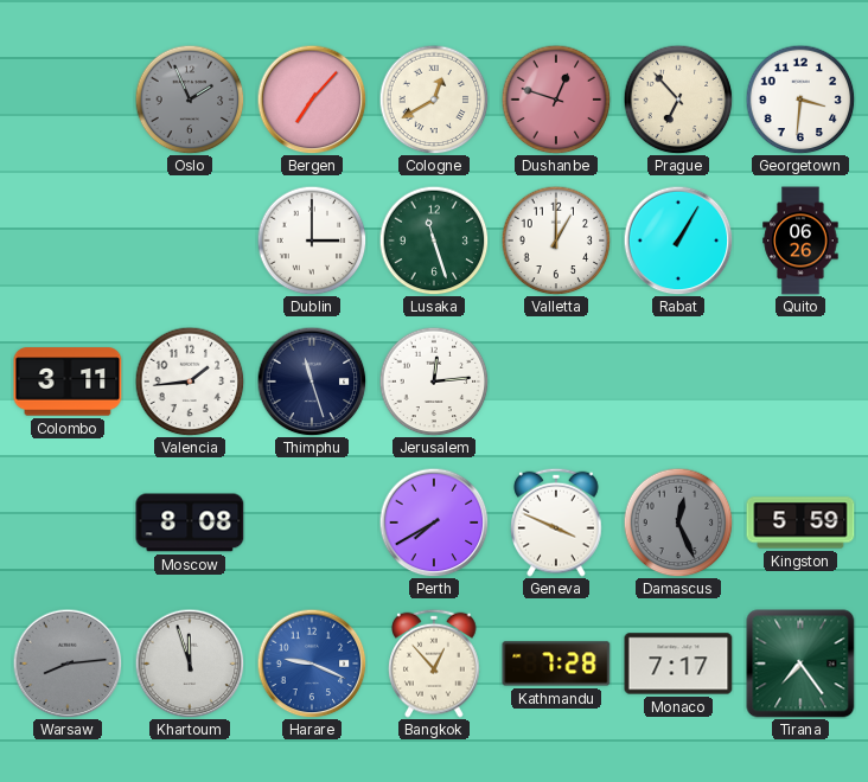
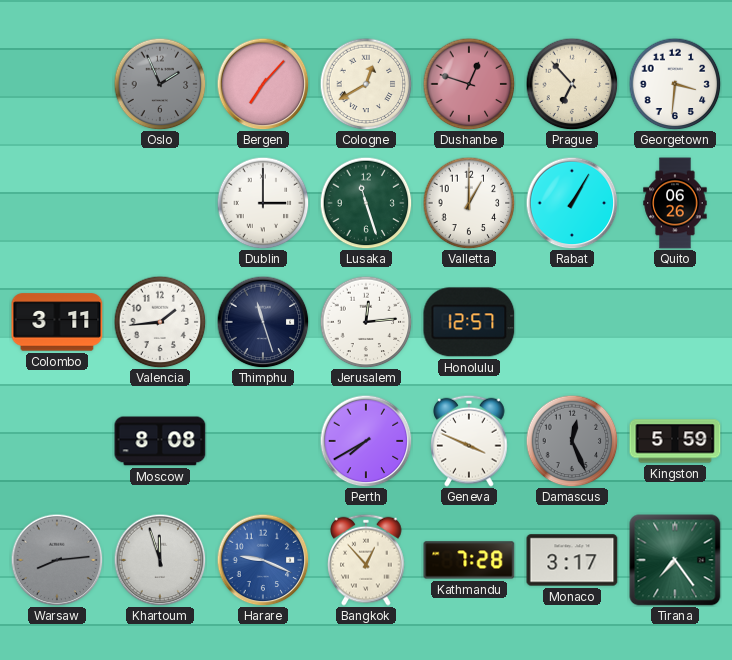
Honolulu: none -> 12:57
Monaco: 7:17 -> 3:17
